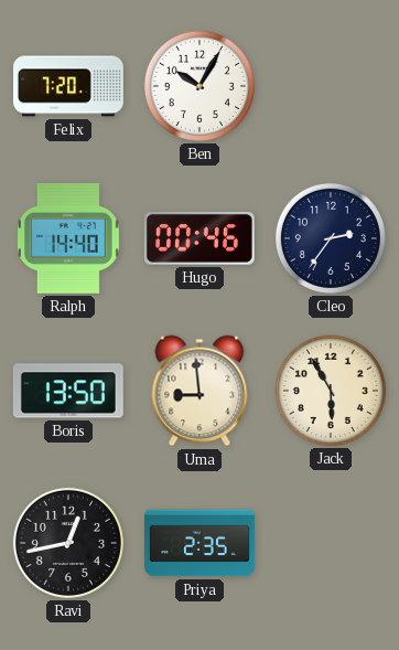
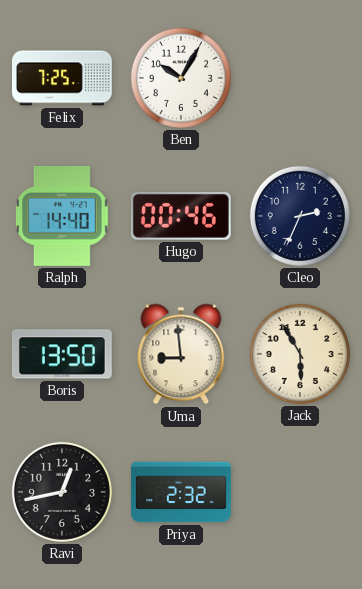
Felix: 7:20 -> 7:25
Cleo: 2:36 -> 2:34
Priya: 2:35 -> 2:32
